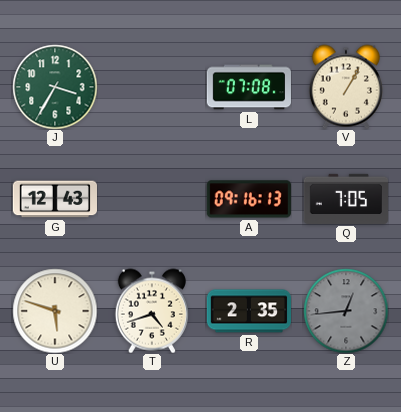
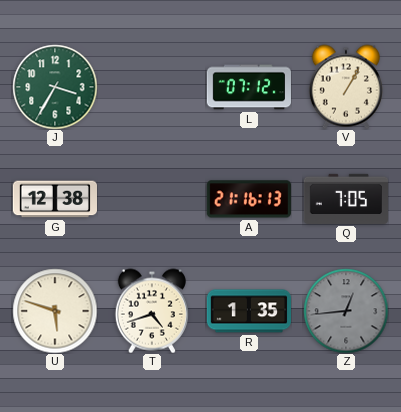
L: 07:08 -> 07:12
G: 12:43 -> 12:38
A: 09:16 -> 21:16
R: 2:35 -> 1:35
